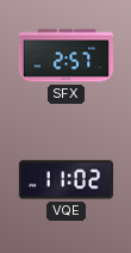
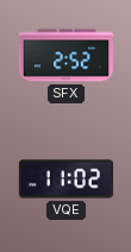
SFX: 2:57 -> 2:52
